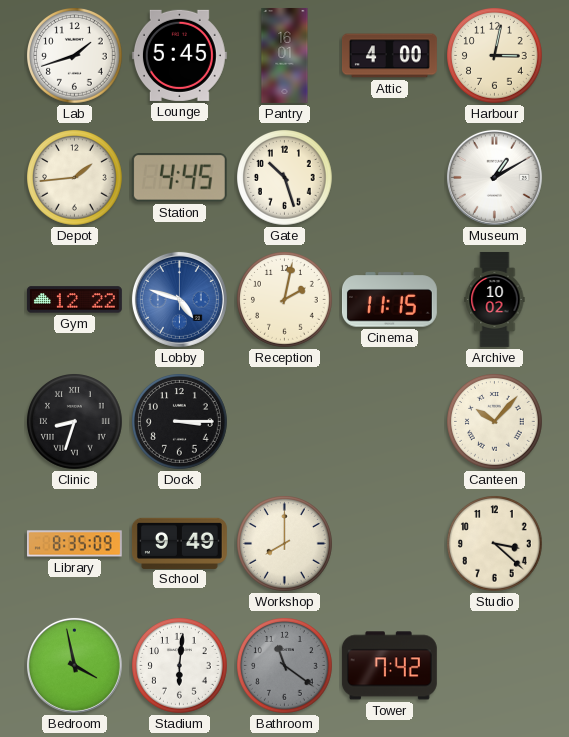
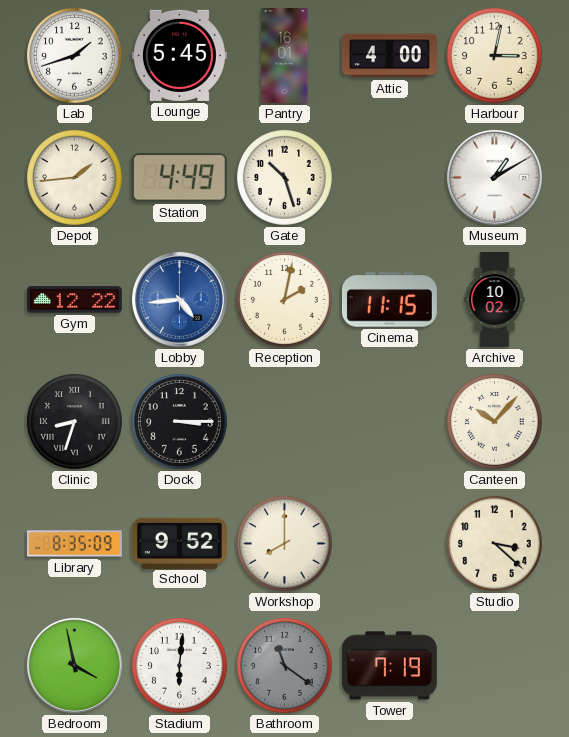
Station: 4:45 -> 4:49
Lobby: 4:48 -> 4:44
School: 9:49 -> 9:52
Tower: 7:42 -> 7:19
